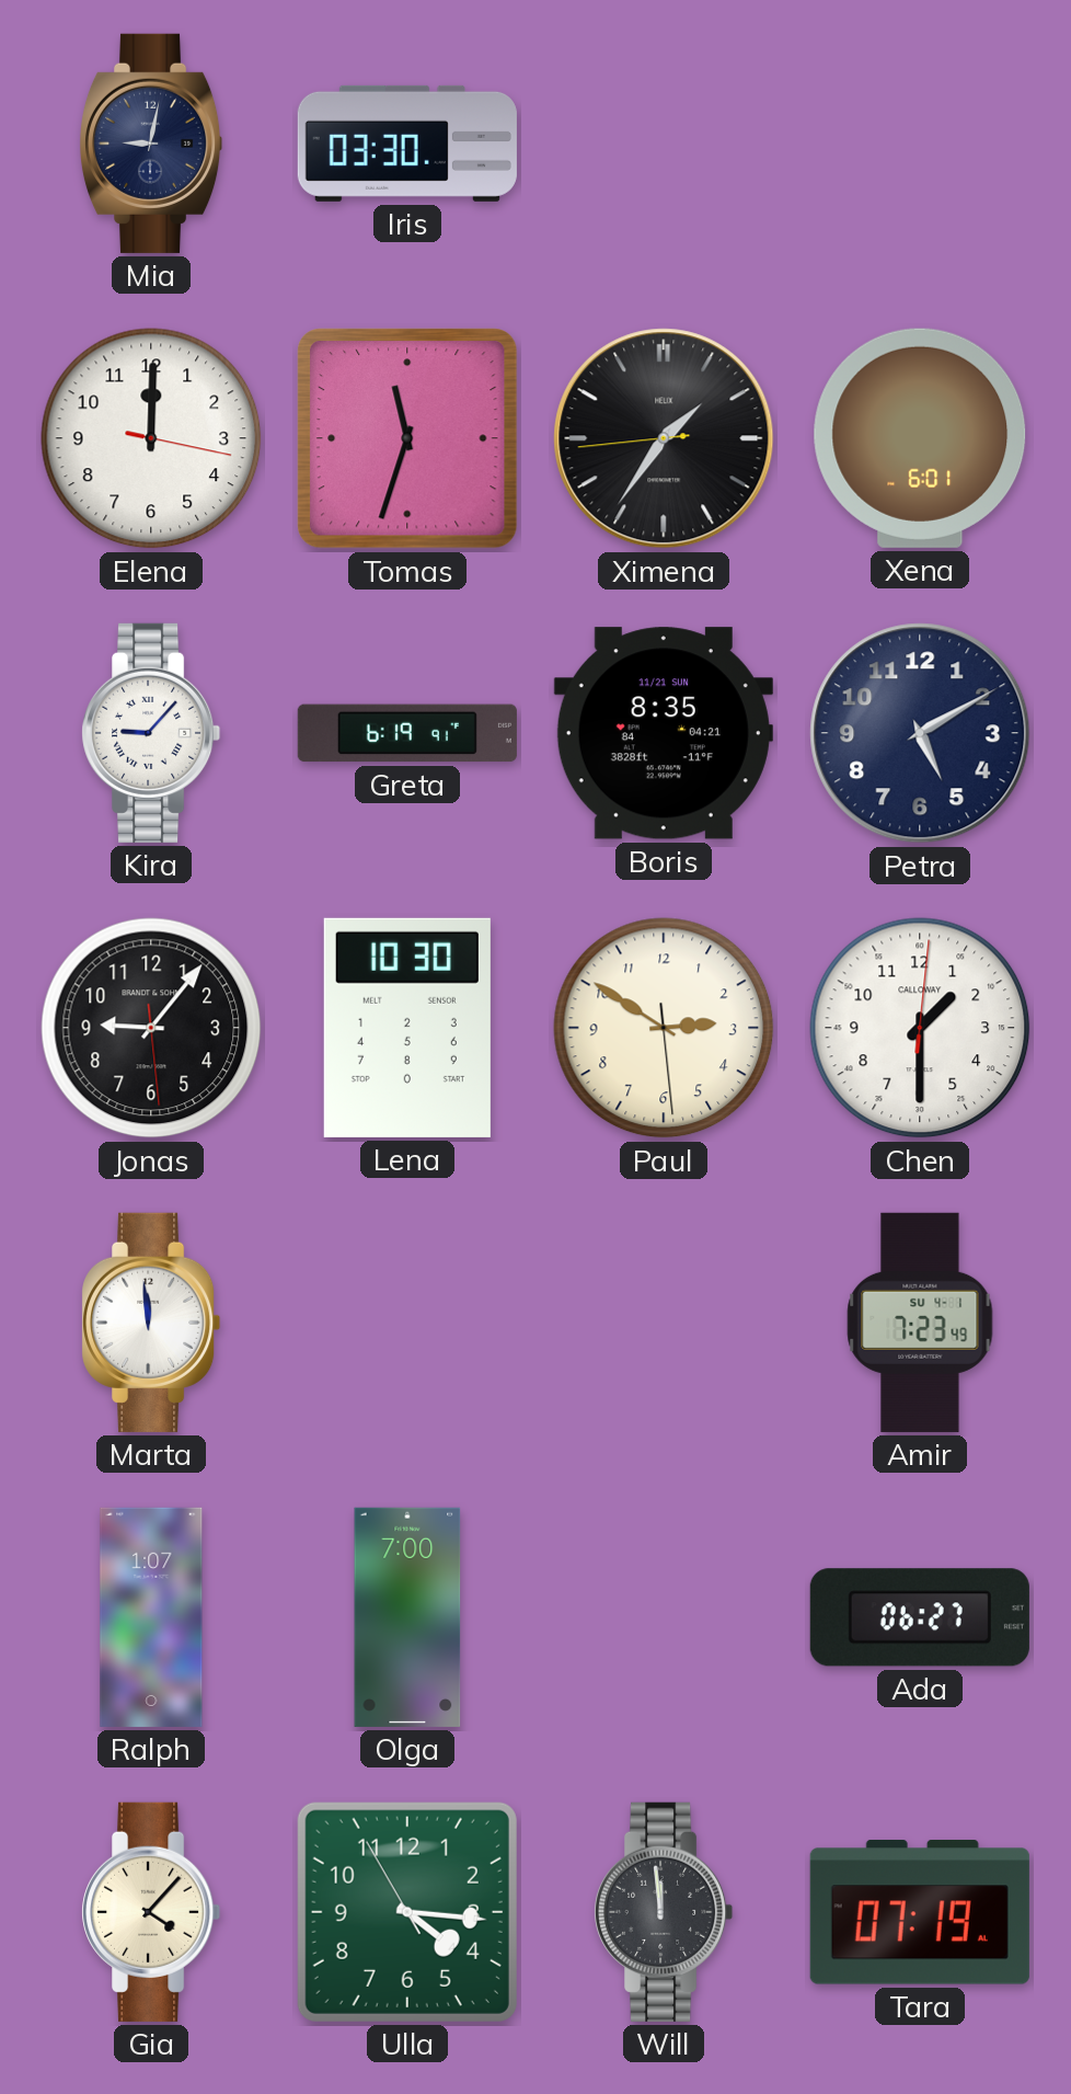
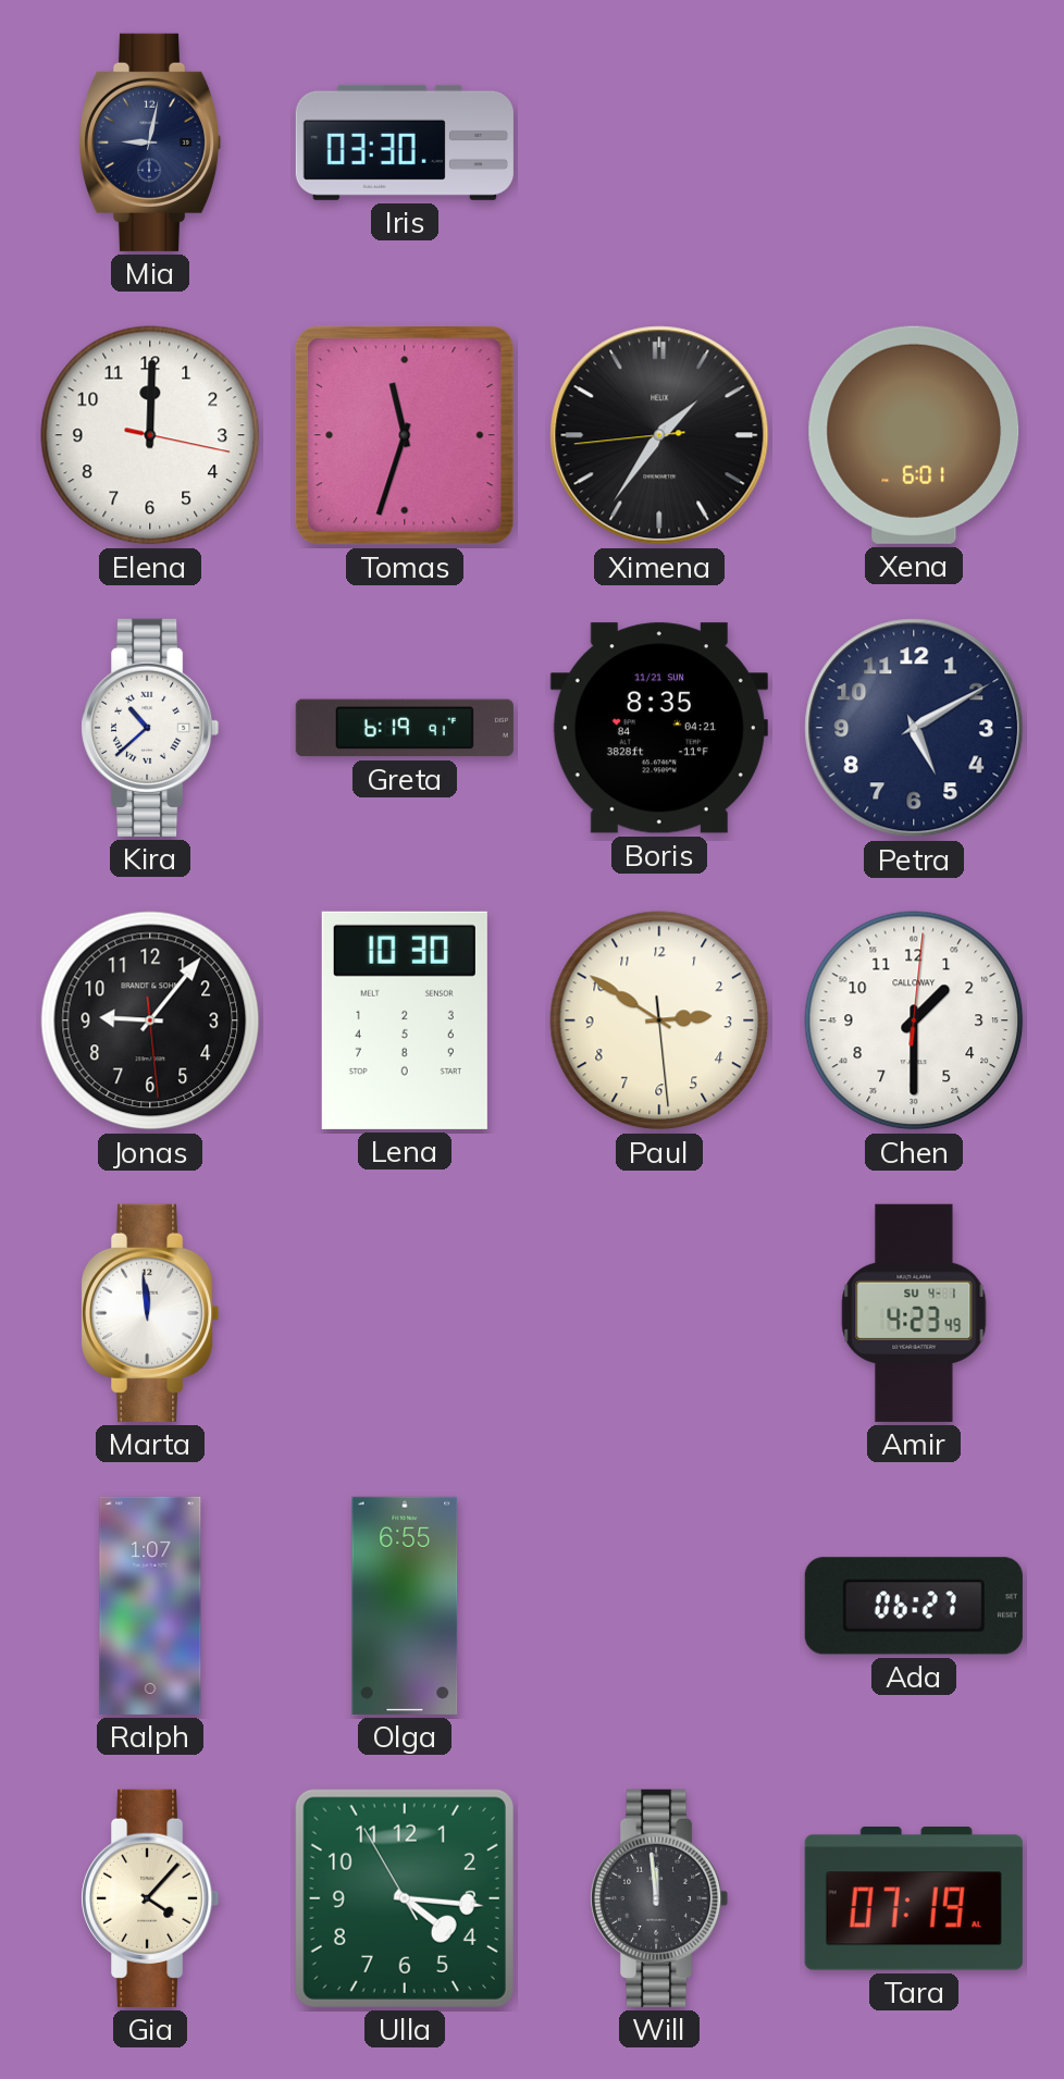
Kira: 9:07 -> 10:38
Amir: 7:23 -> 4:23
Olga: 7:00 -> 6:55
